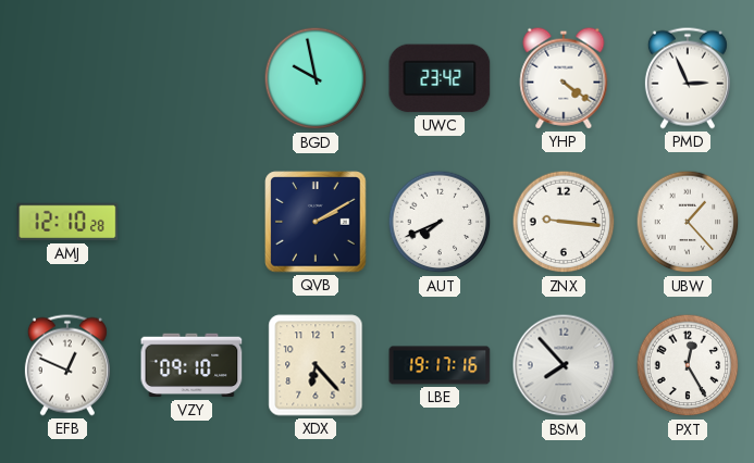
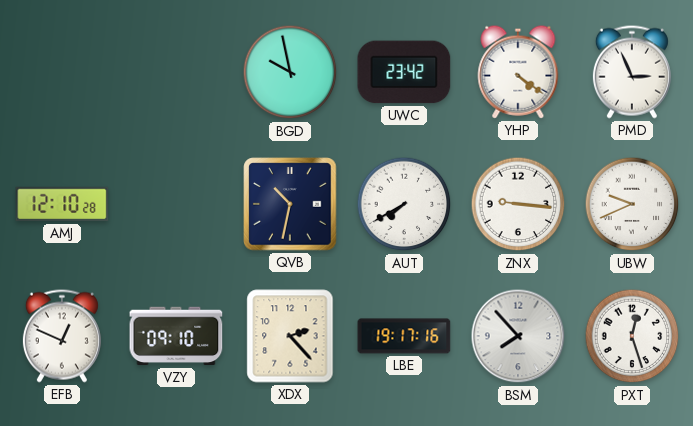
QVB: 2:10 -> 10:32
AUT: 7:41 -> 7:40
UBW: 1:23 -> 9:41
XDX: 6:23 -> 2:23
PXT: 12:25 -> 12:27
